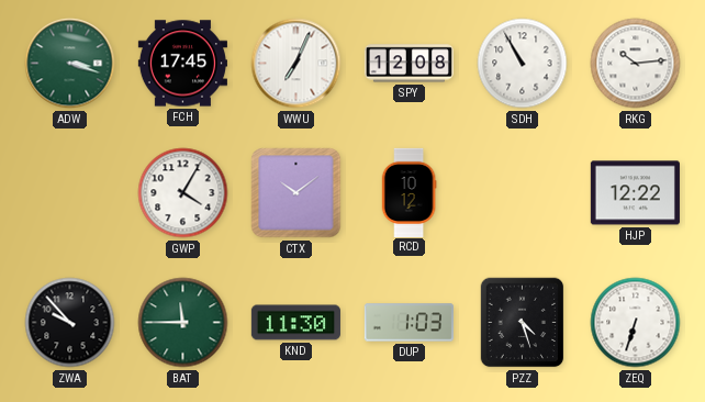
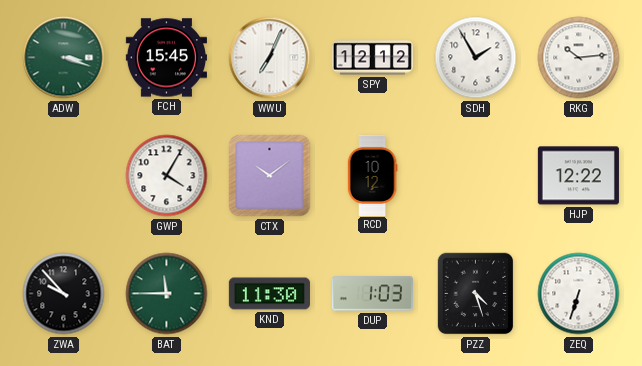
FCH: 17:45 -> 15:45
SPY: 12:08 -> 12:12
SDH: 10:55 -> 1:55
